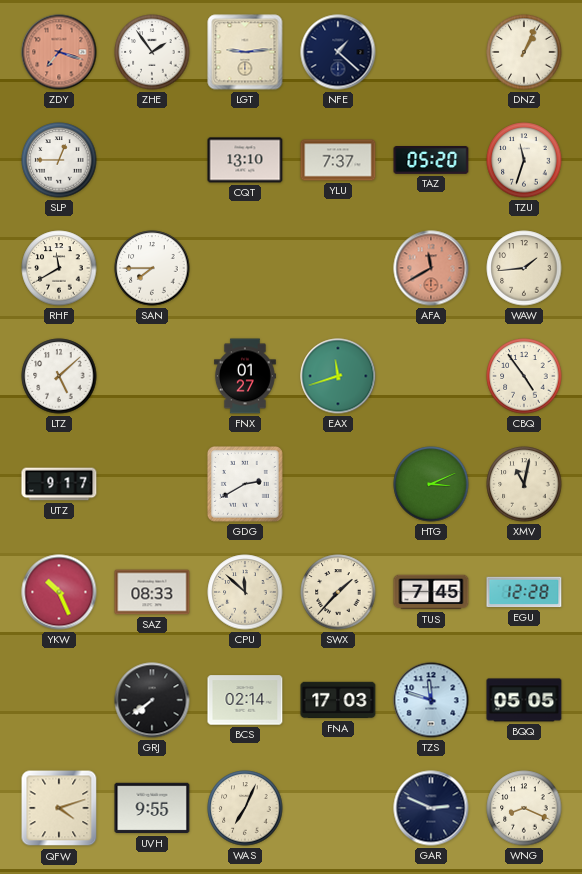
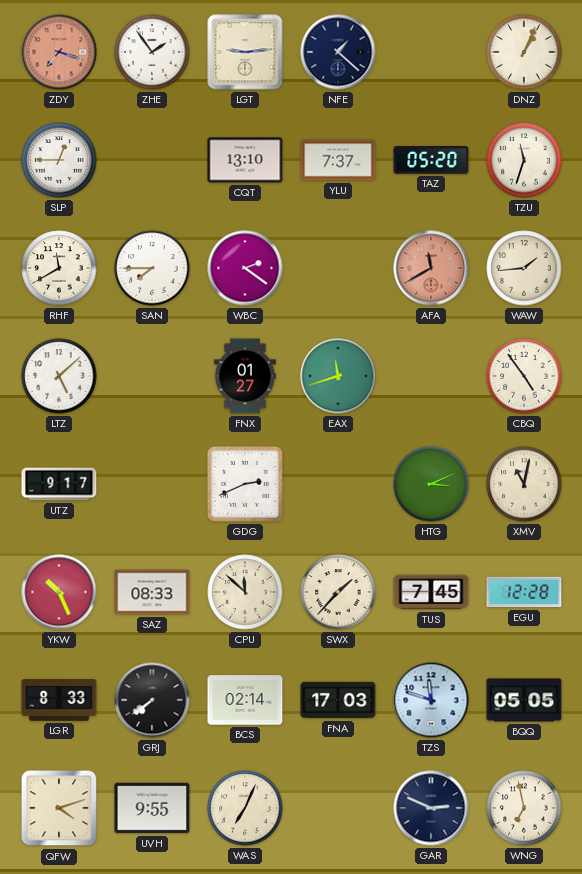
WBC: none -> 2:21
GDG: 2:40 -> 2:41
LGR: none -> 8:33
WNG: 8:19 -> 6:58
